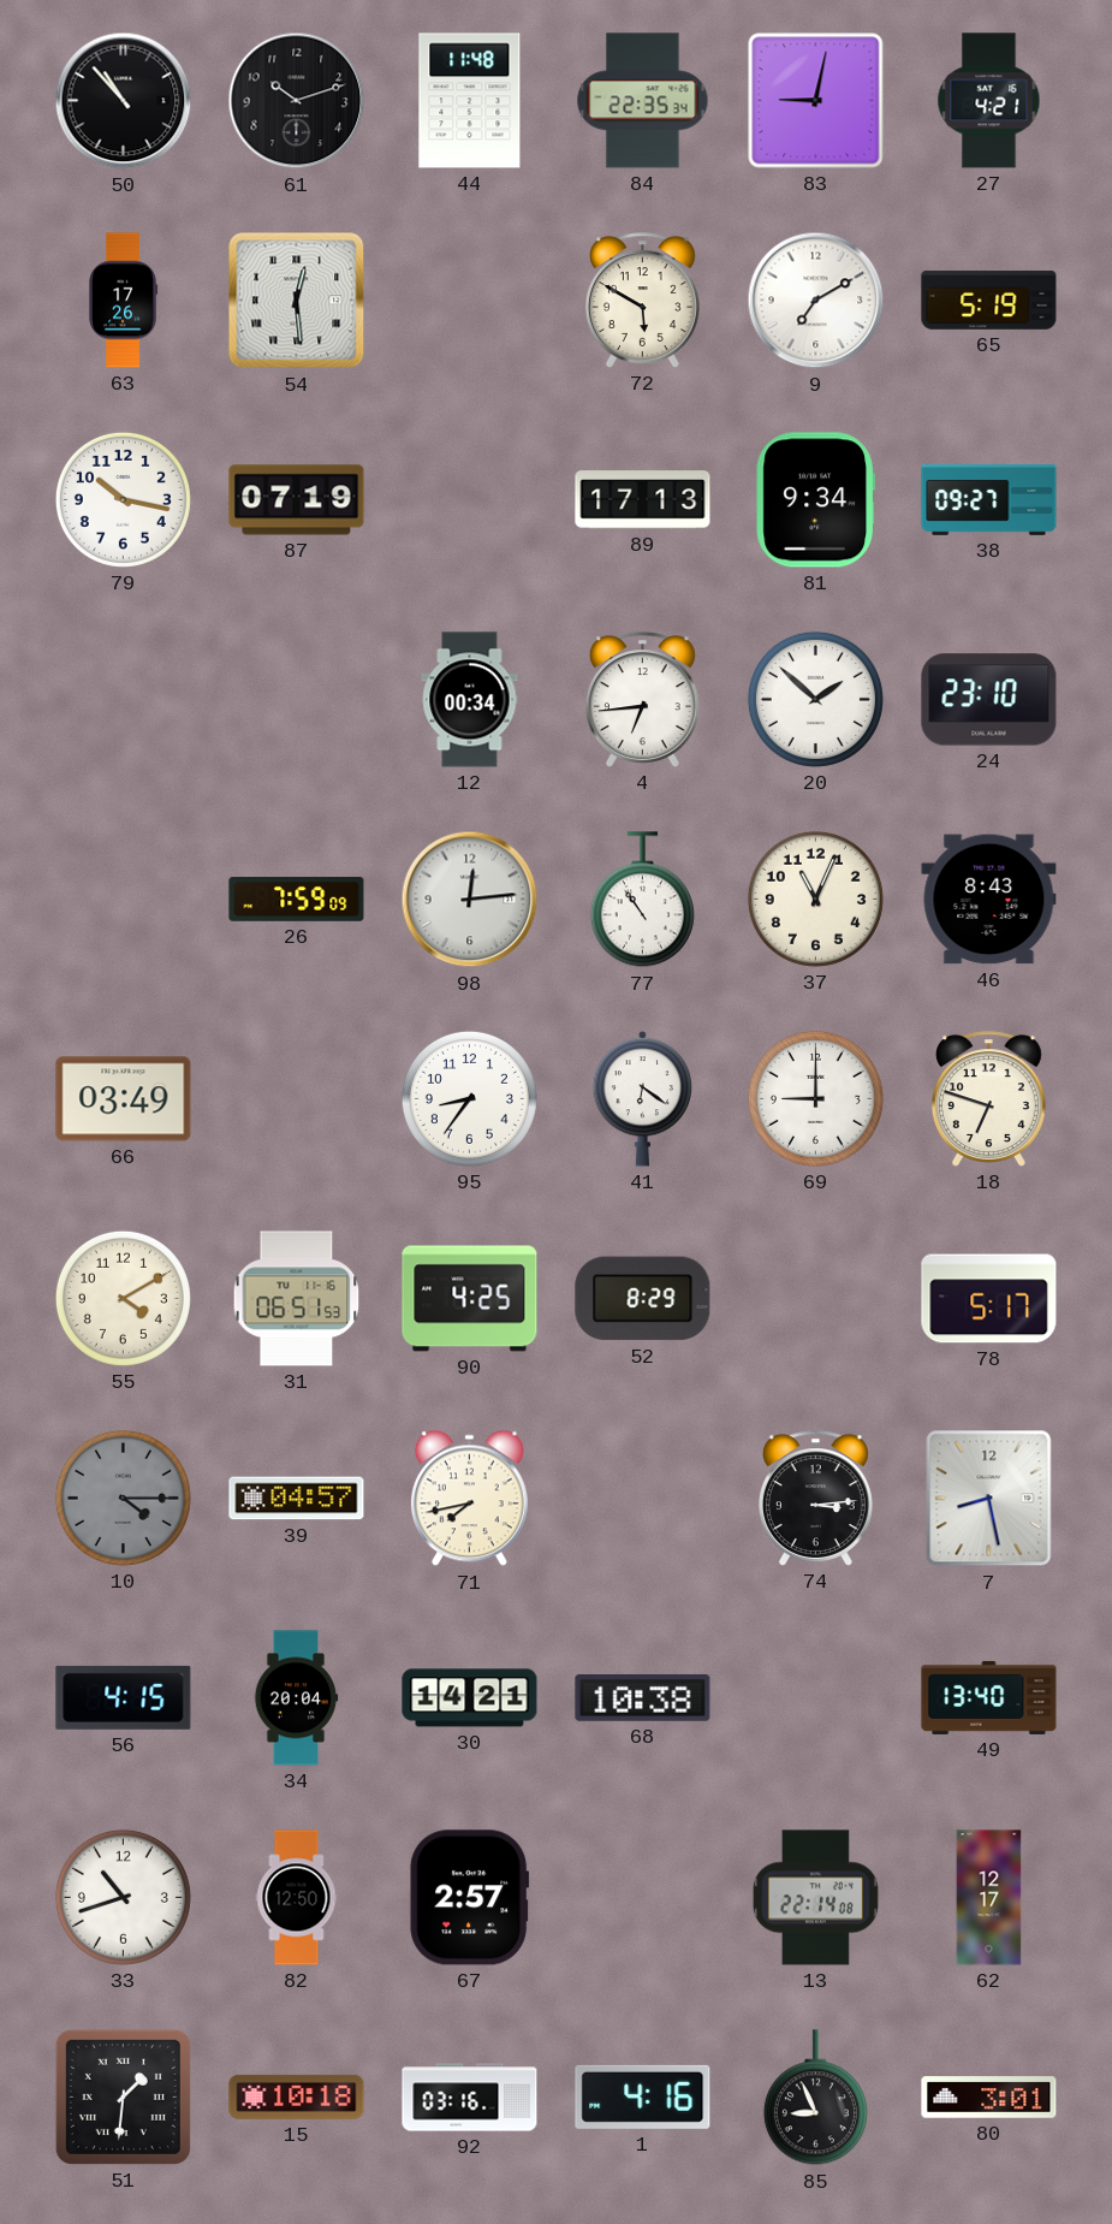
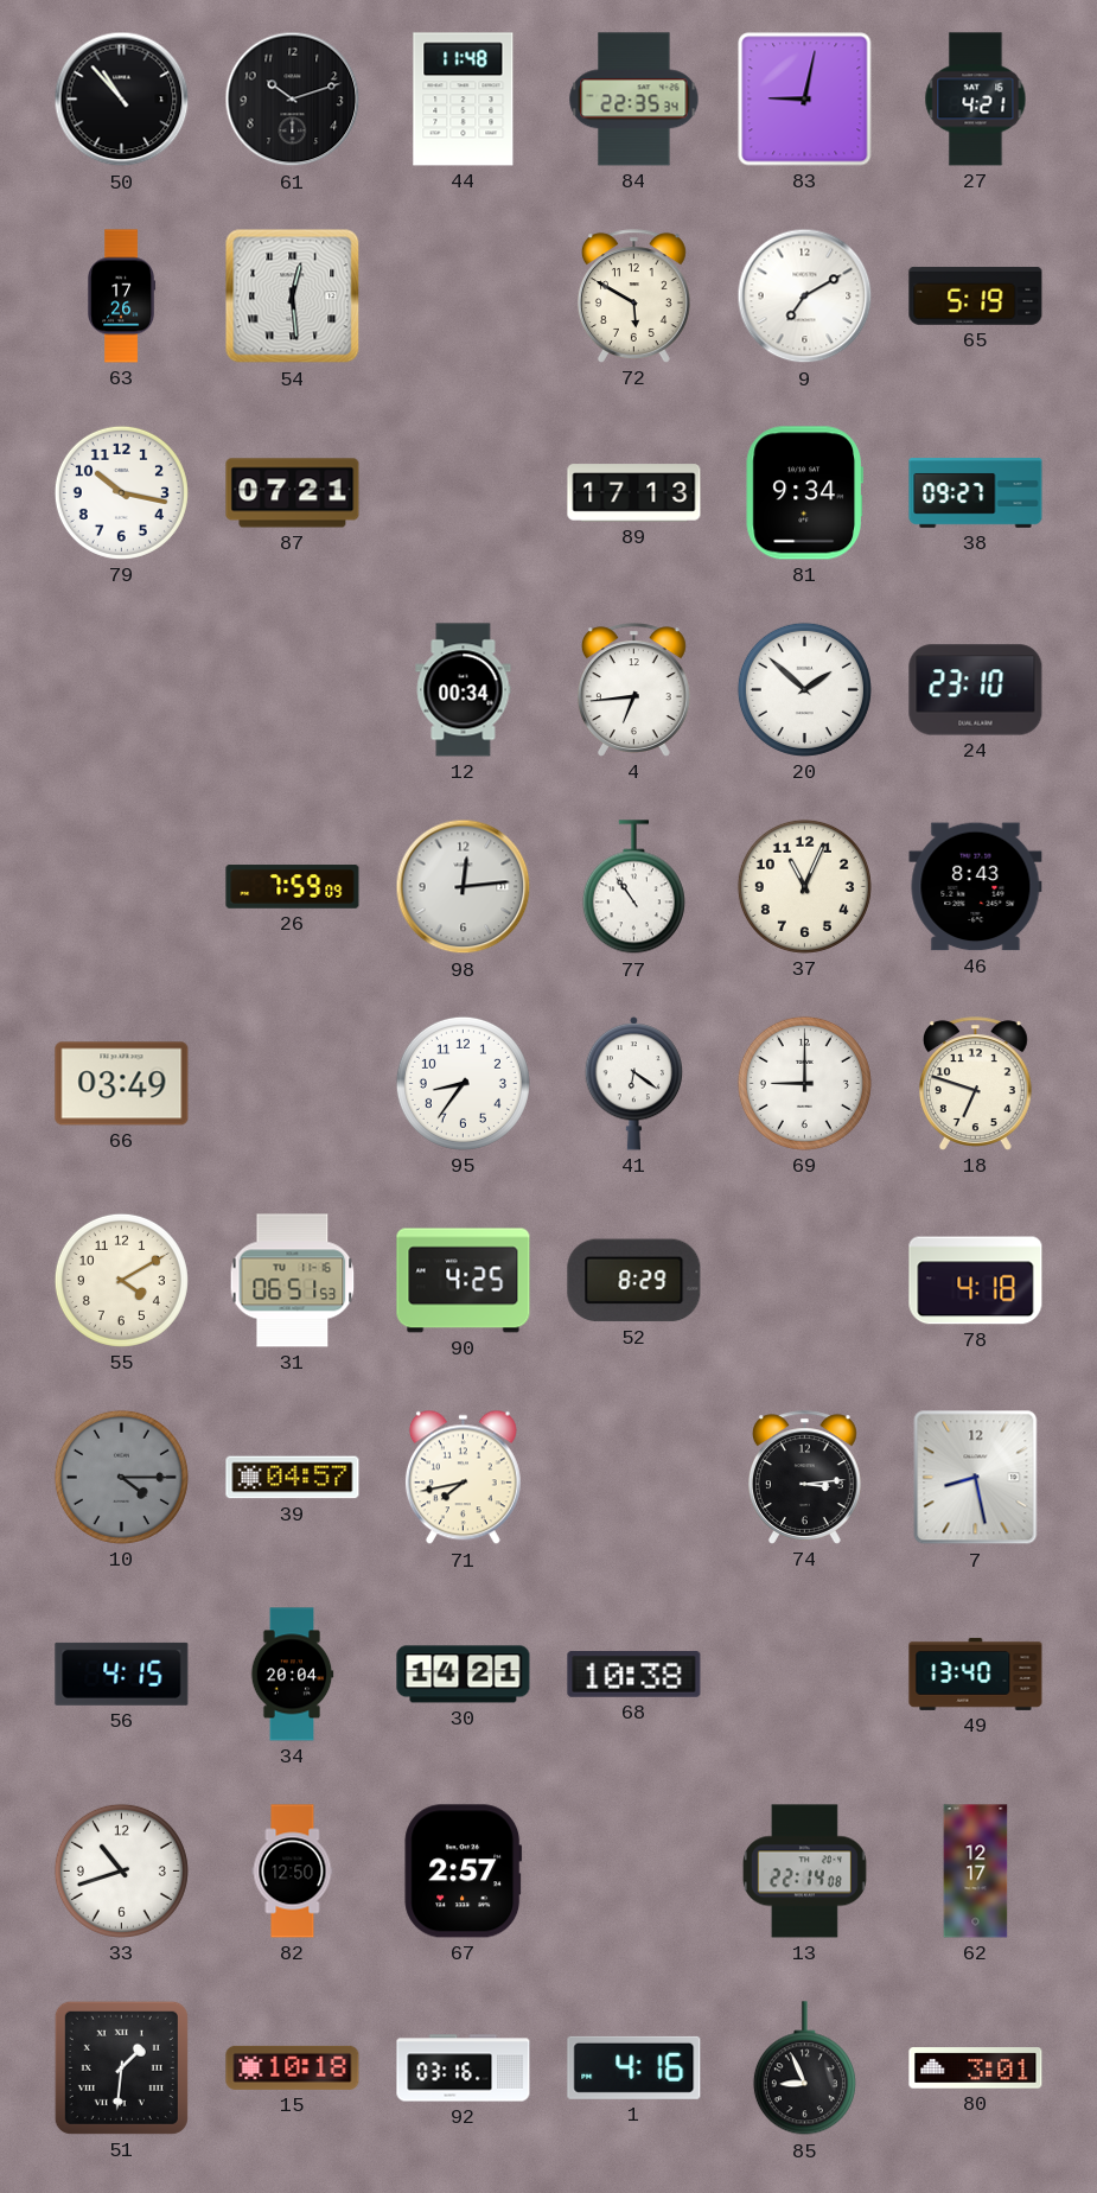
87: 07:19 -> 07:21
78: 5:17 -> 4:18
